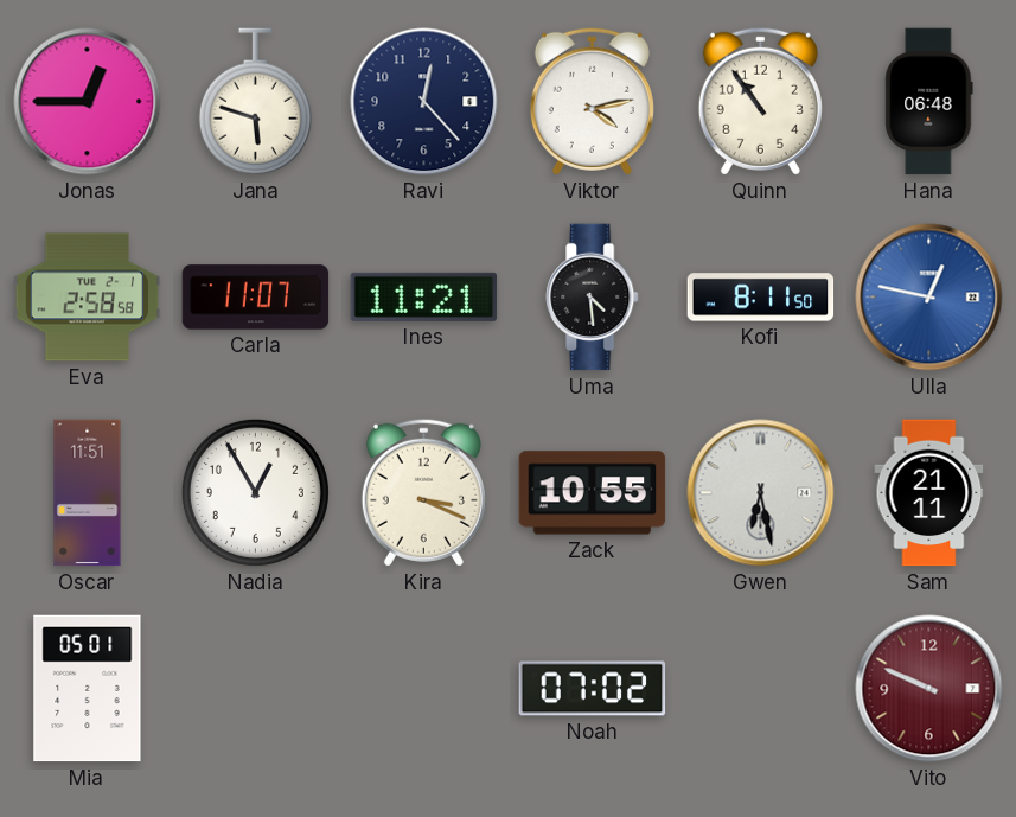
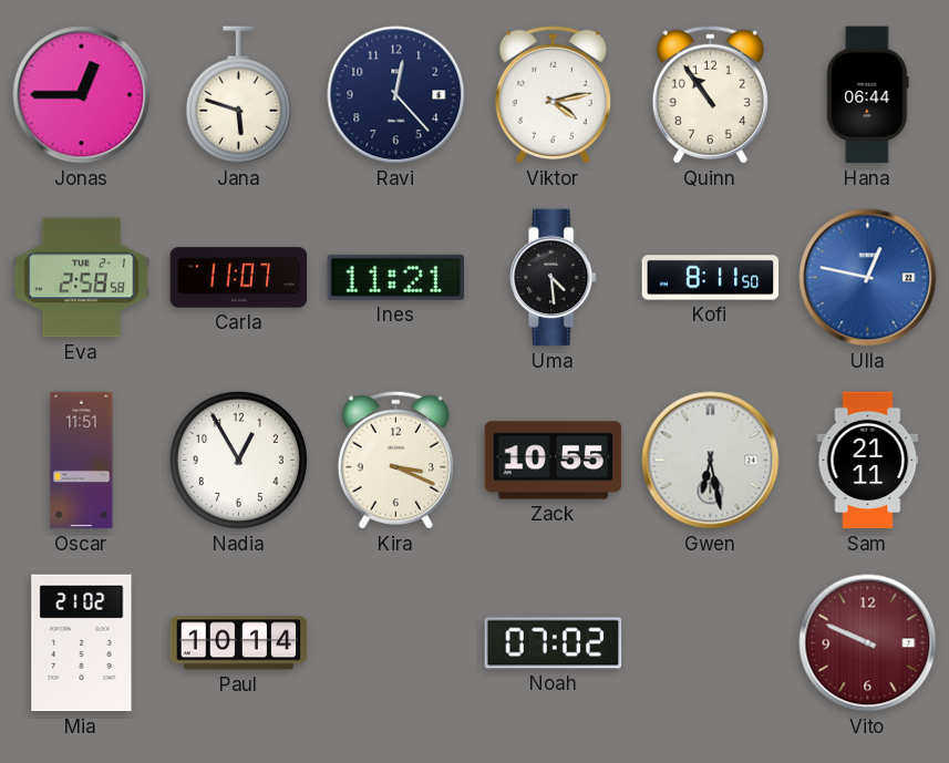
Hana: 06:48 -> 06:44
Mia: 05:01 -> 21:02
Paul: none -> 10:14
